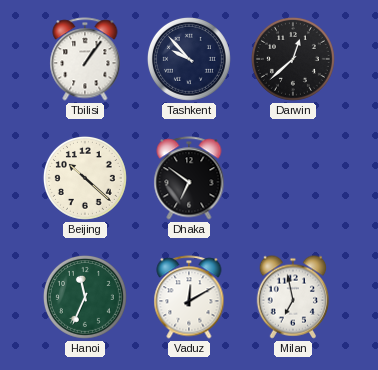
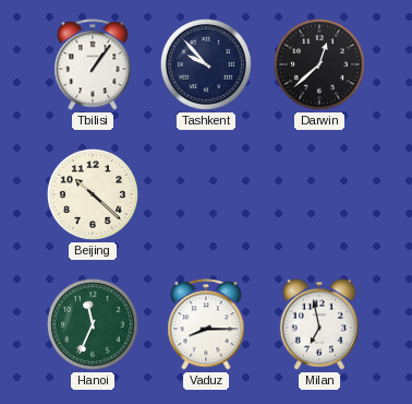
Dhaka: 6:51 -> none
Vaduz: 12:10 -> 8:15
